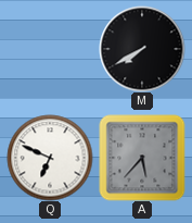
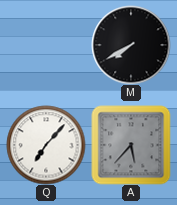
Q: 6:49 -> 7:07
